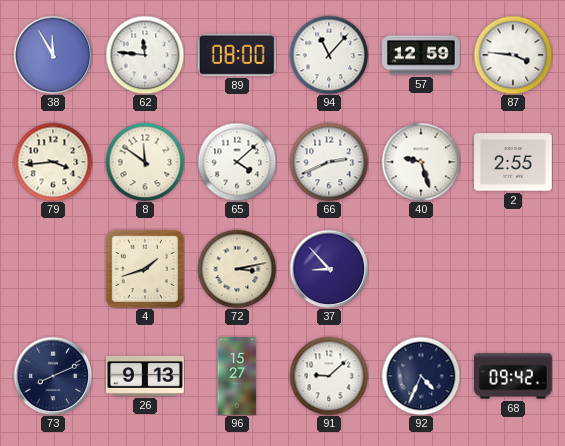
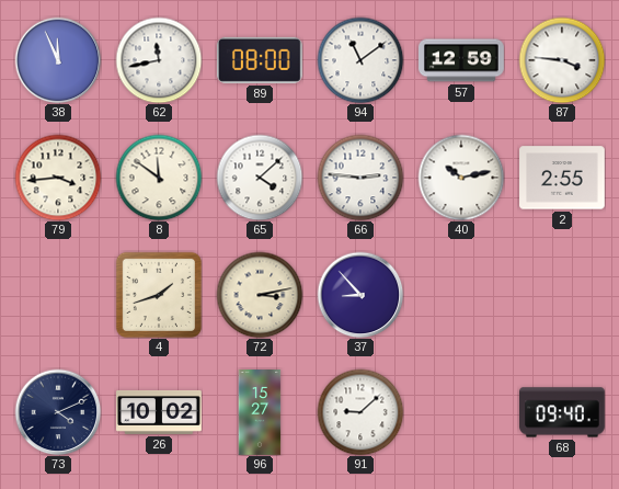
38: 11:55 -> 11:56
62: 11:46 -> 11:43
94: 11:07 -> 11:09
66: 2:41 -> 2:46
40: 9:27 -> 10:13
73: 8:11 -> 4:11
26: 9:13 -> 10:02
92: 4:34 -> none
68: 09:42 -> 09:40
